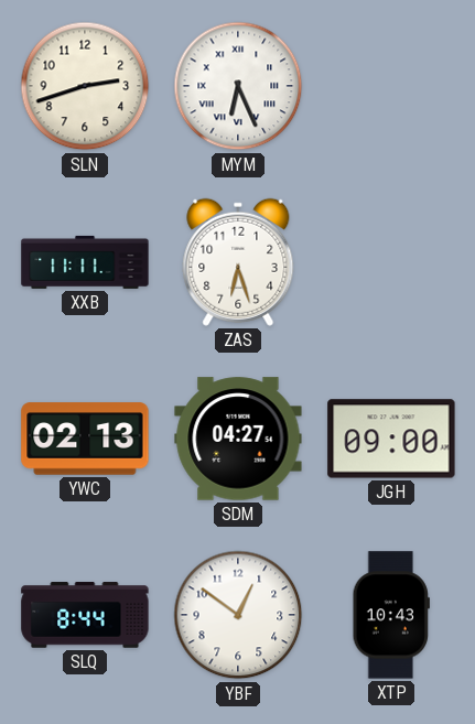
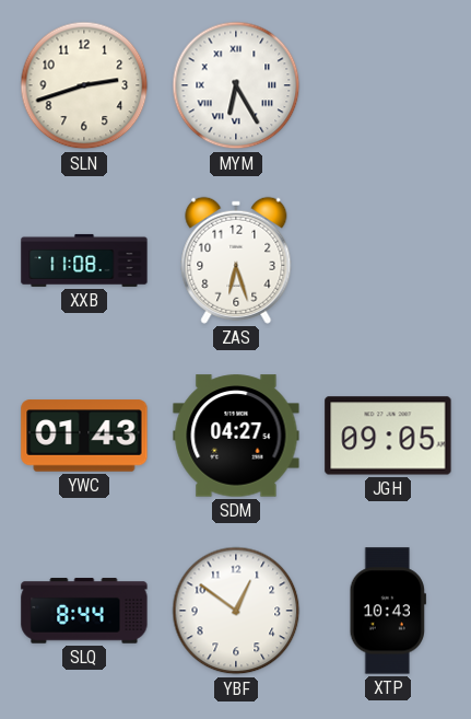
MYM: 6:26 -> 6:25
XXB: 11:11 -> 11:08
YWC: 02:13 -> 01:43
JGH: 09:00 -> 09:05
